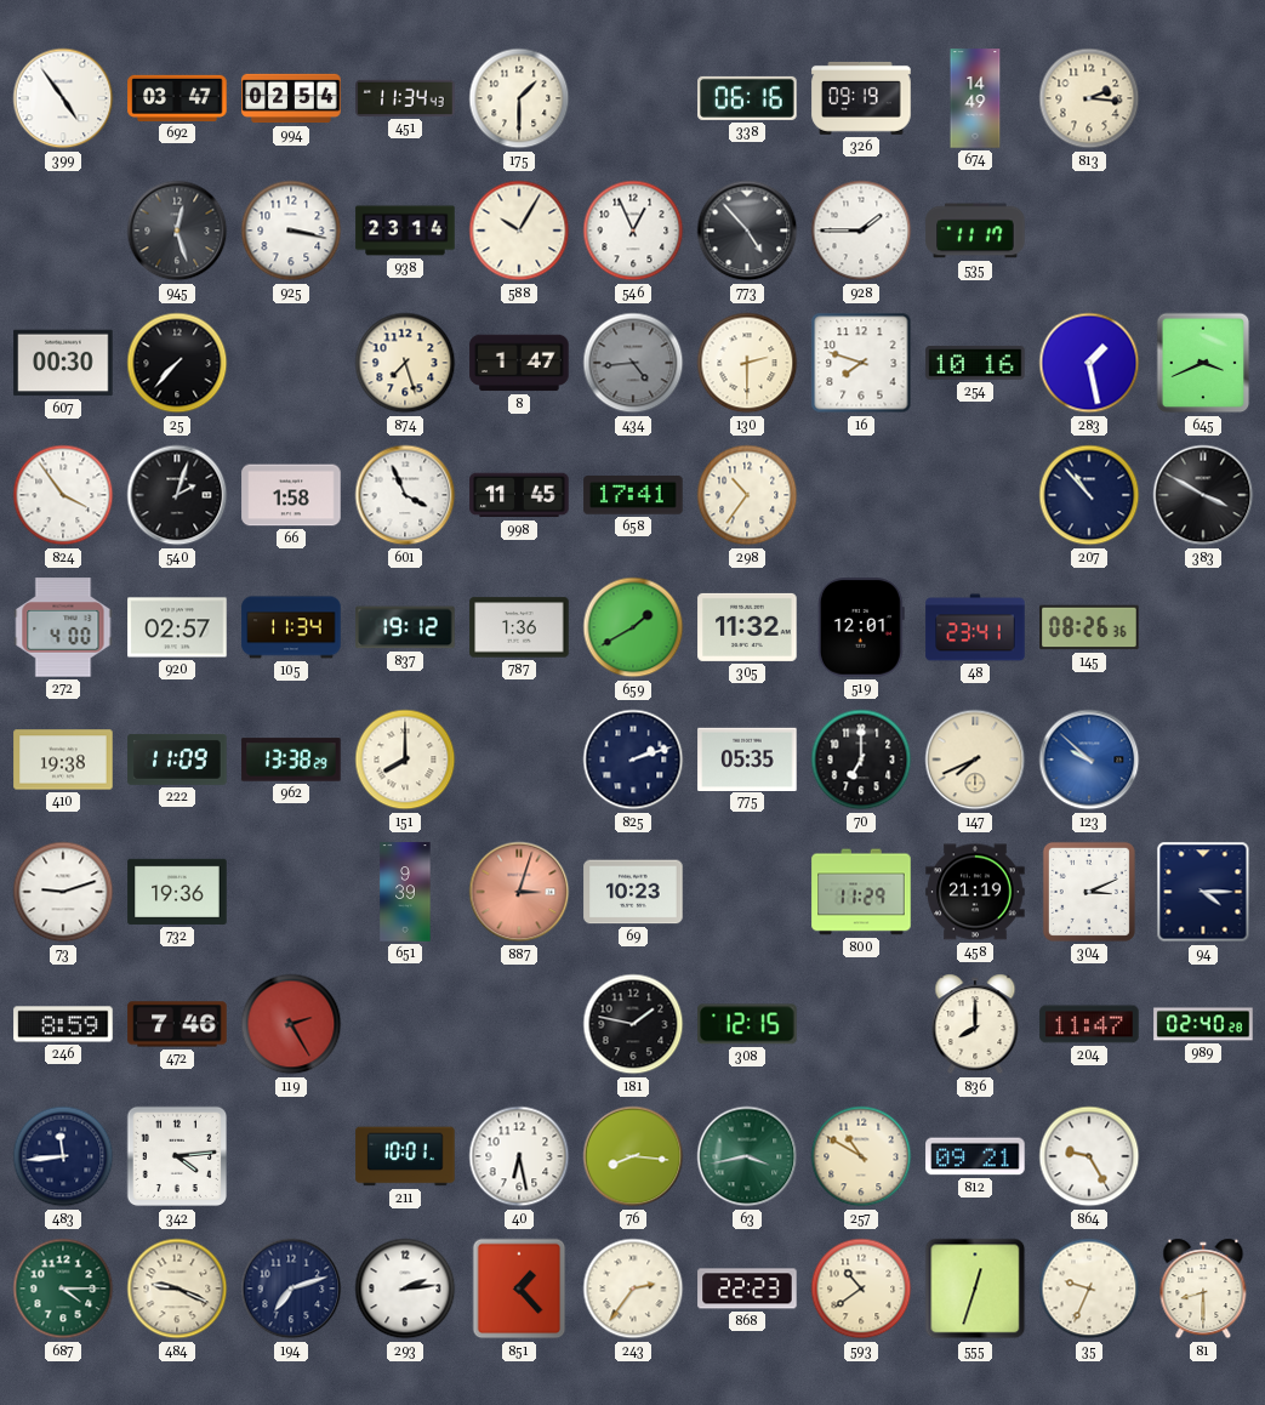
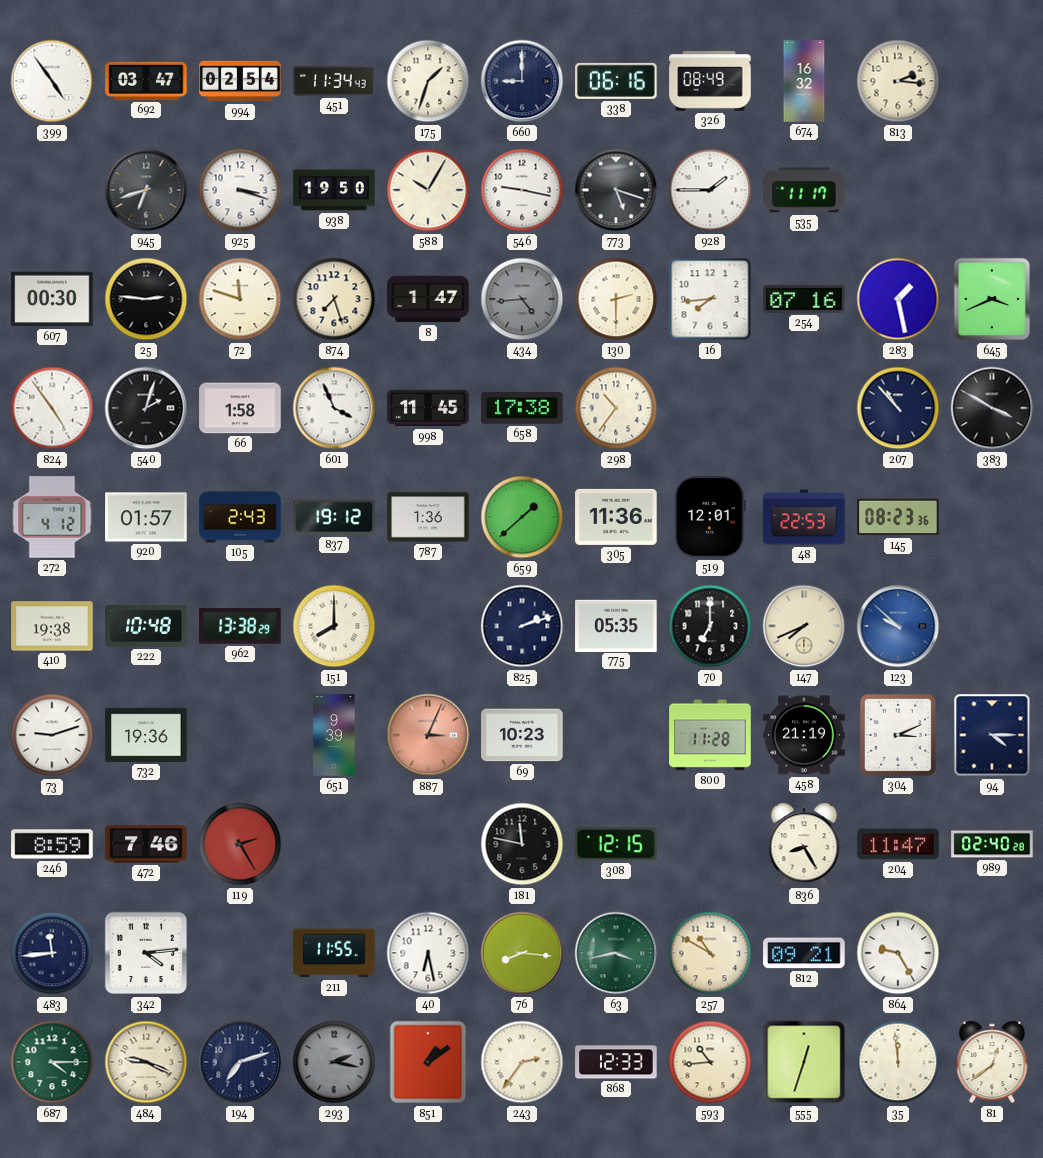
175: 1:30 -> 1:33
660: none -> 9:00
326: 09:19 -> 08:49
674: 14:49 -> 16:32
945: 12:27 -> 6:42
925: 3:17 -> 3:18
938: 23:14 -> 19:50
546: 12:56 -> 9:17
773: 4:53 -> 5:18
25: 7:37 -> 2:46
72: none -> 11:48
16: 7:48 -> 7:44
254: 10:16 -> 07:16
824: 3:54 -> 4:54
658: 17:41 -> 17:38
272: 4:00 -> 4:12
920: 02:57 -> 01:57
105: 11:34 -> 2:43
659: 1:40 -> 1:38
305: 11:32 -> 11:36
48: 23:41 -> 22:53
145: 08:26 -> 08:23
222: 11:09 -> 10:48
887: 3:03 -> 3:04
800: 11:29 -> 11:28
181: 1:47 -> 11:47
836: 8:00 -> 8:25
211: 10:01 -> 11:55
293: 2:14 -> 2:17
293 dial: white -> grey
851: 1:23 -> 1:09
868: 22:23 -> 12:33
593: 10:39 -> 10:44
35: 9:34 -> 11:59
81: 8:30 -> 12:39
